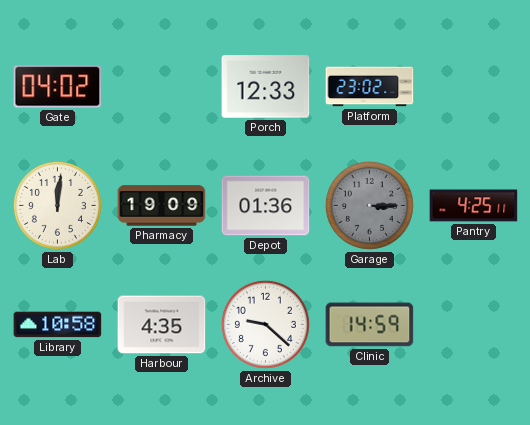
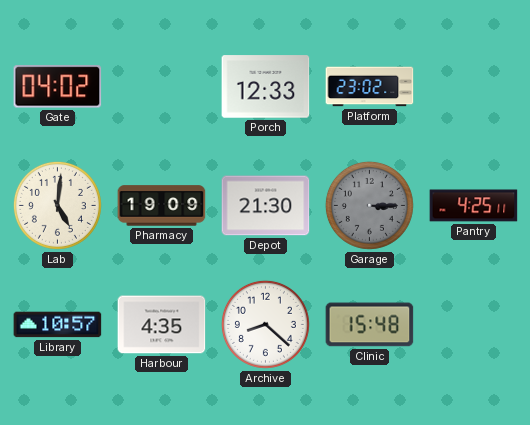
Lab: 12:01 -> 5:01
Depot: 01:36 -> 21:30
Library: 10:58 -> 10:57
Archive: 9:22 -> 8:22
Clinic: 14:59 -> 15:48
